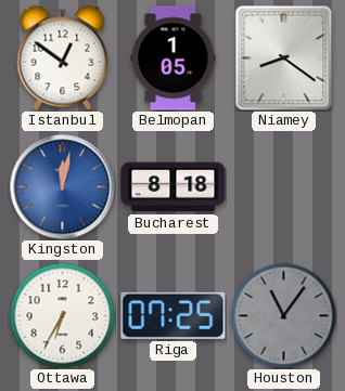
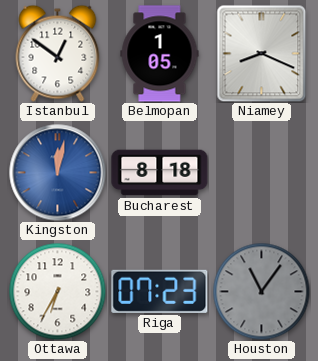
Niamey: 8:21 -> 8:19
Riga: 07:25 -> 07:23
